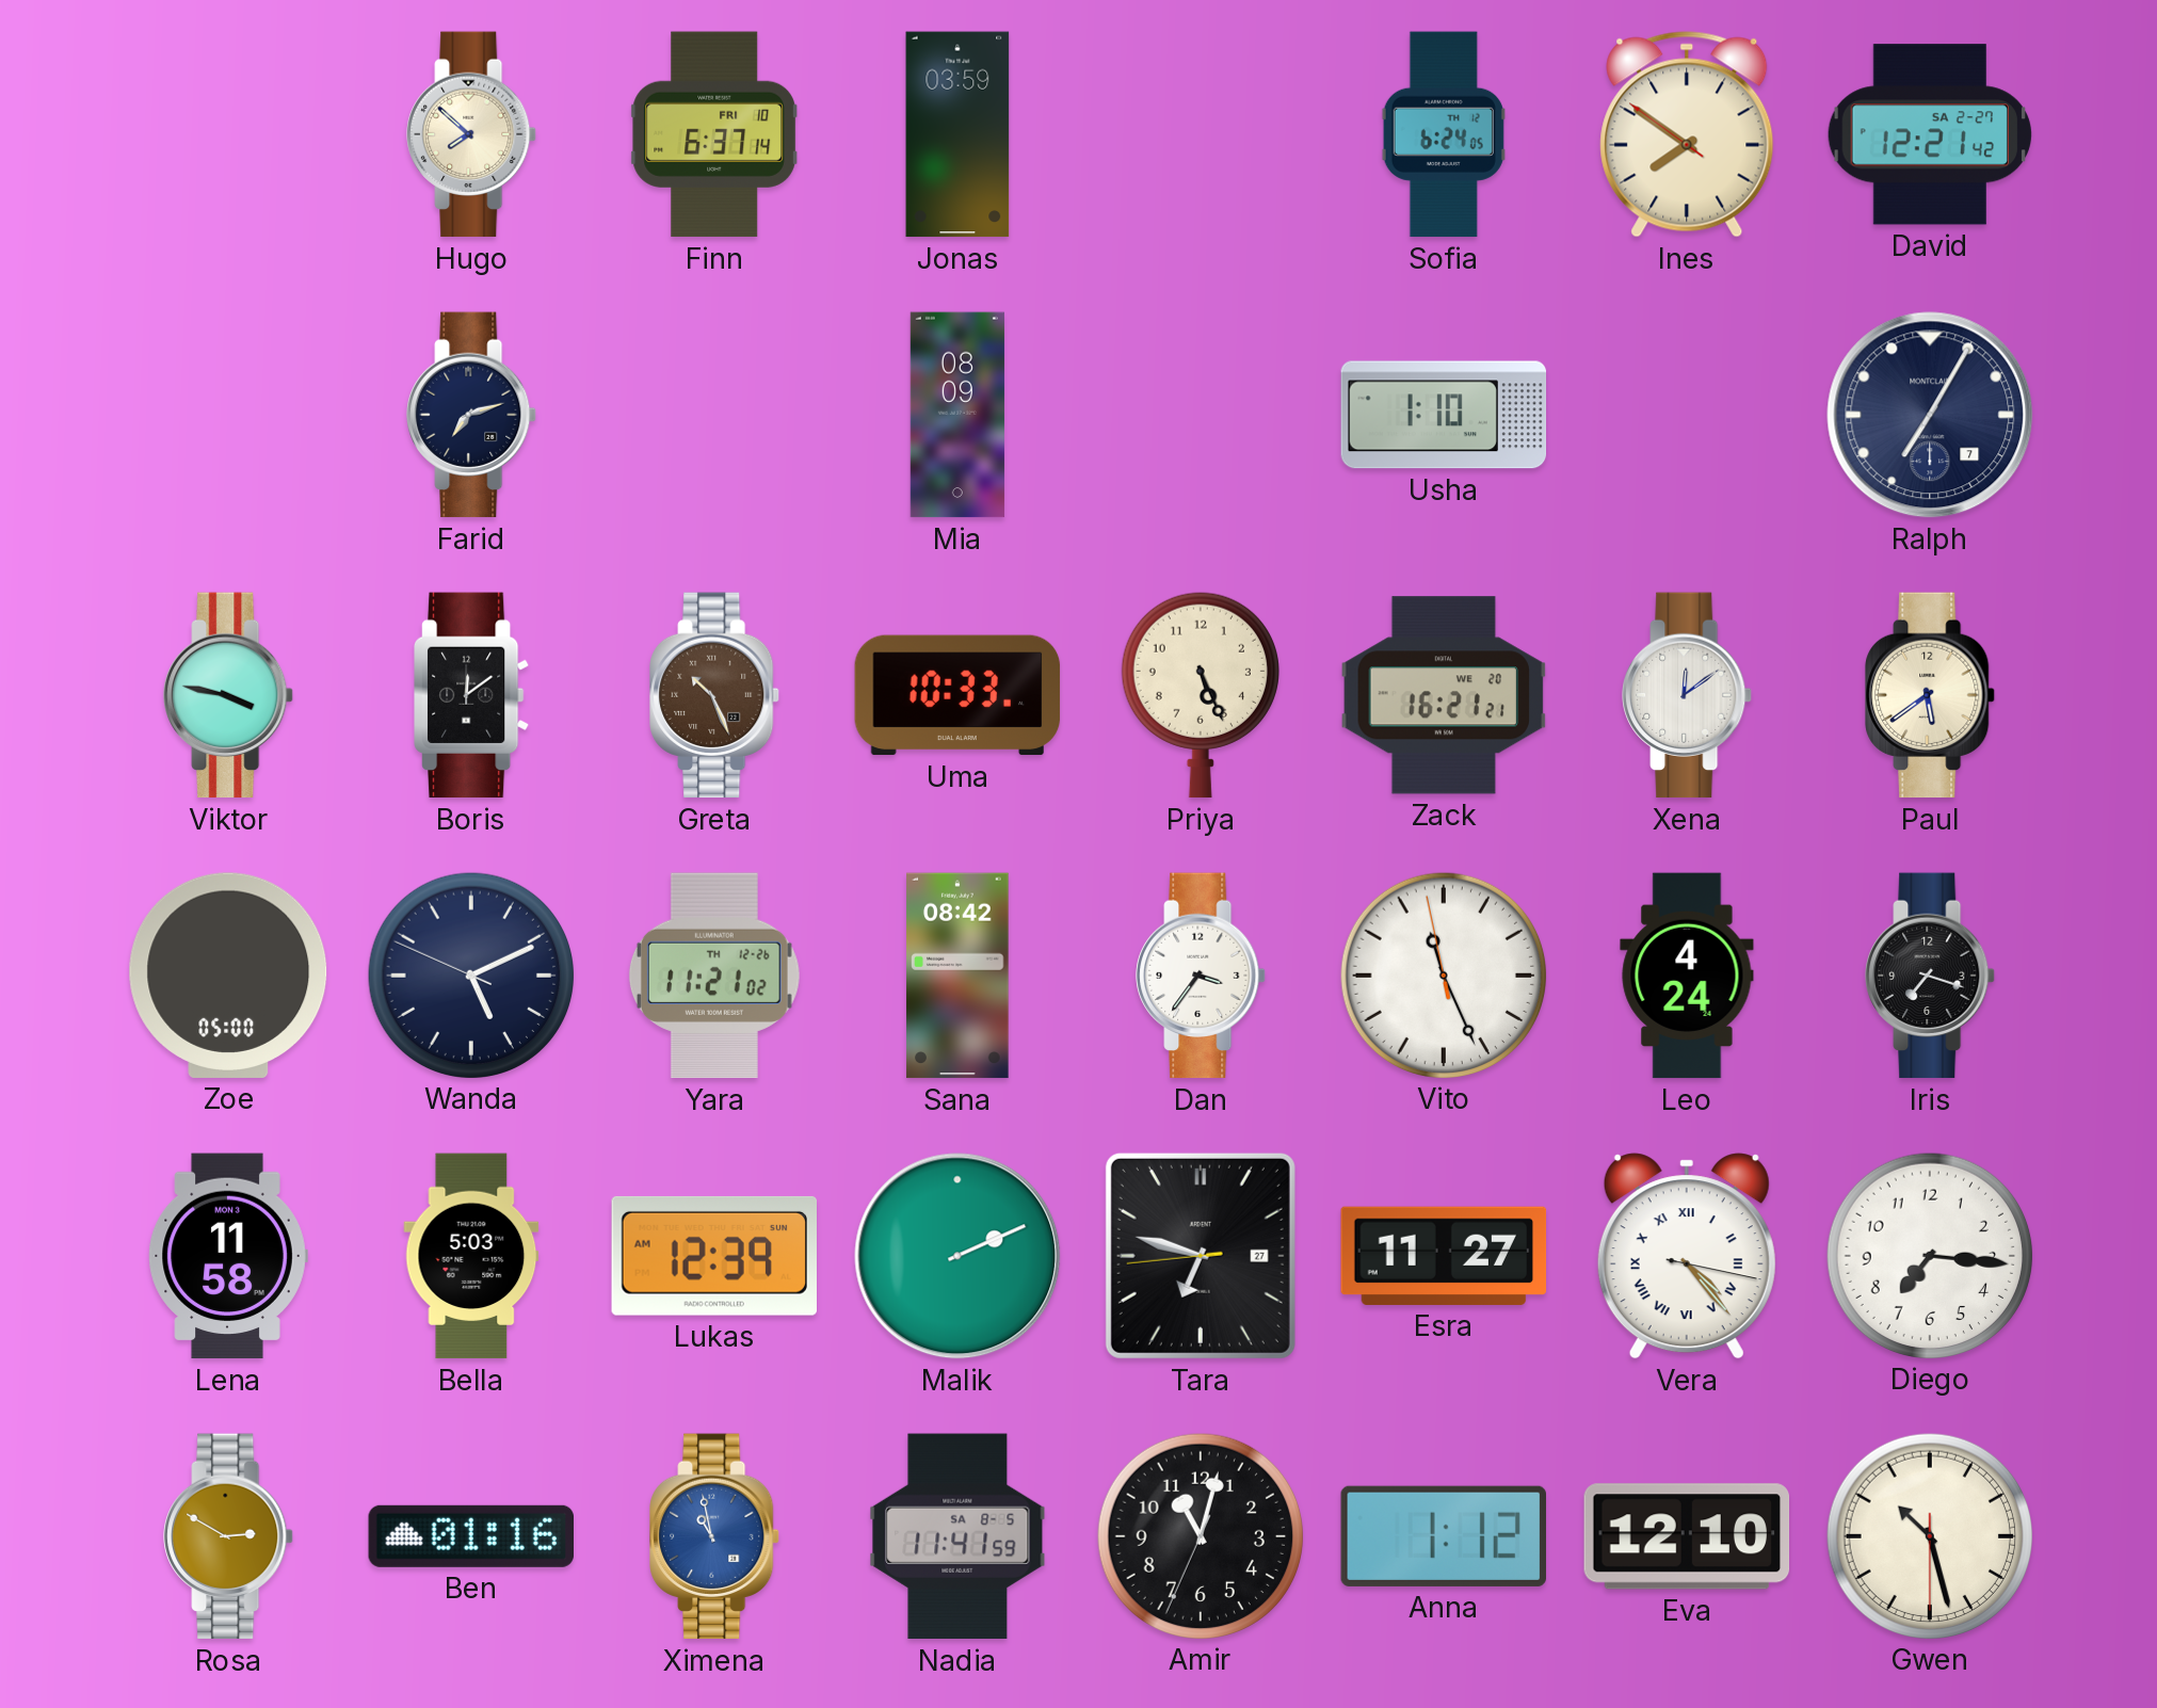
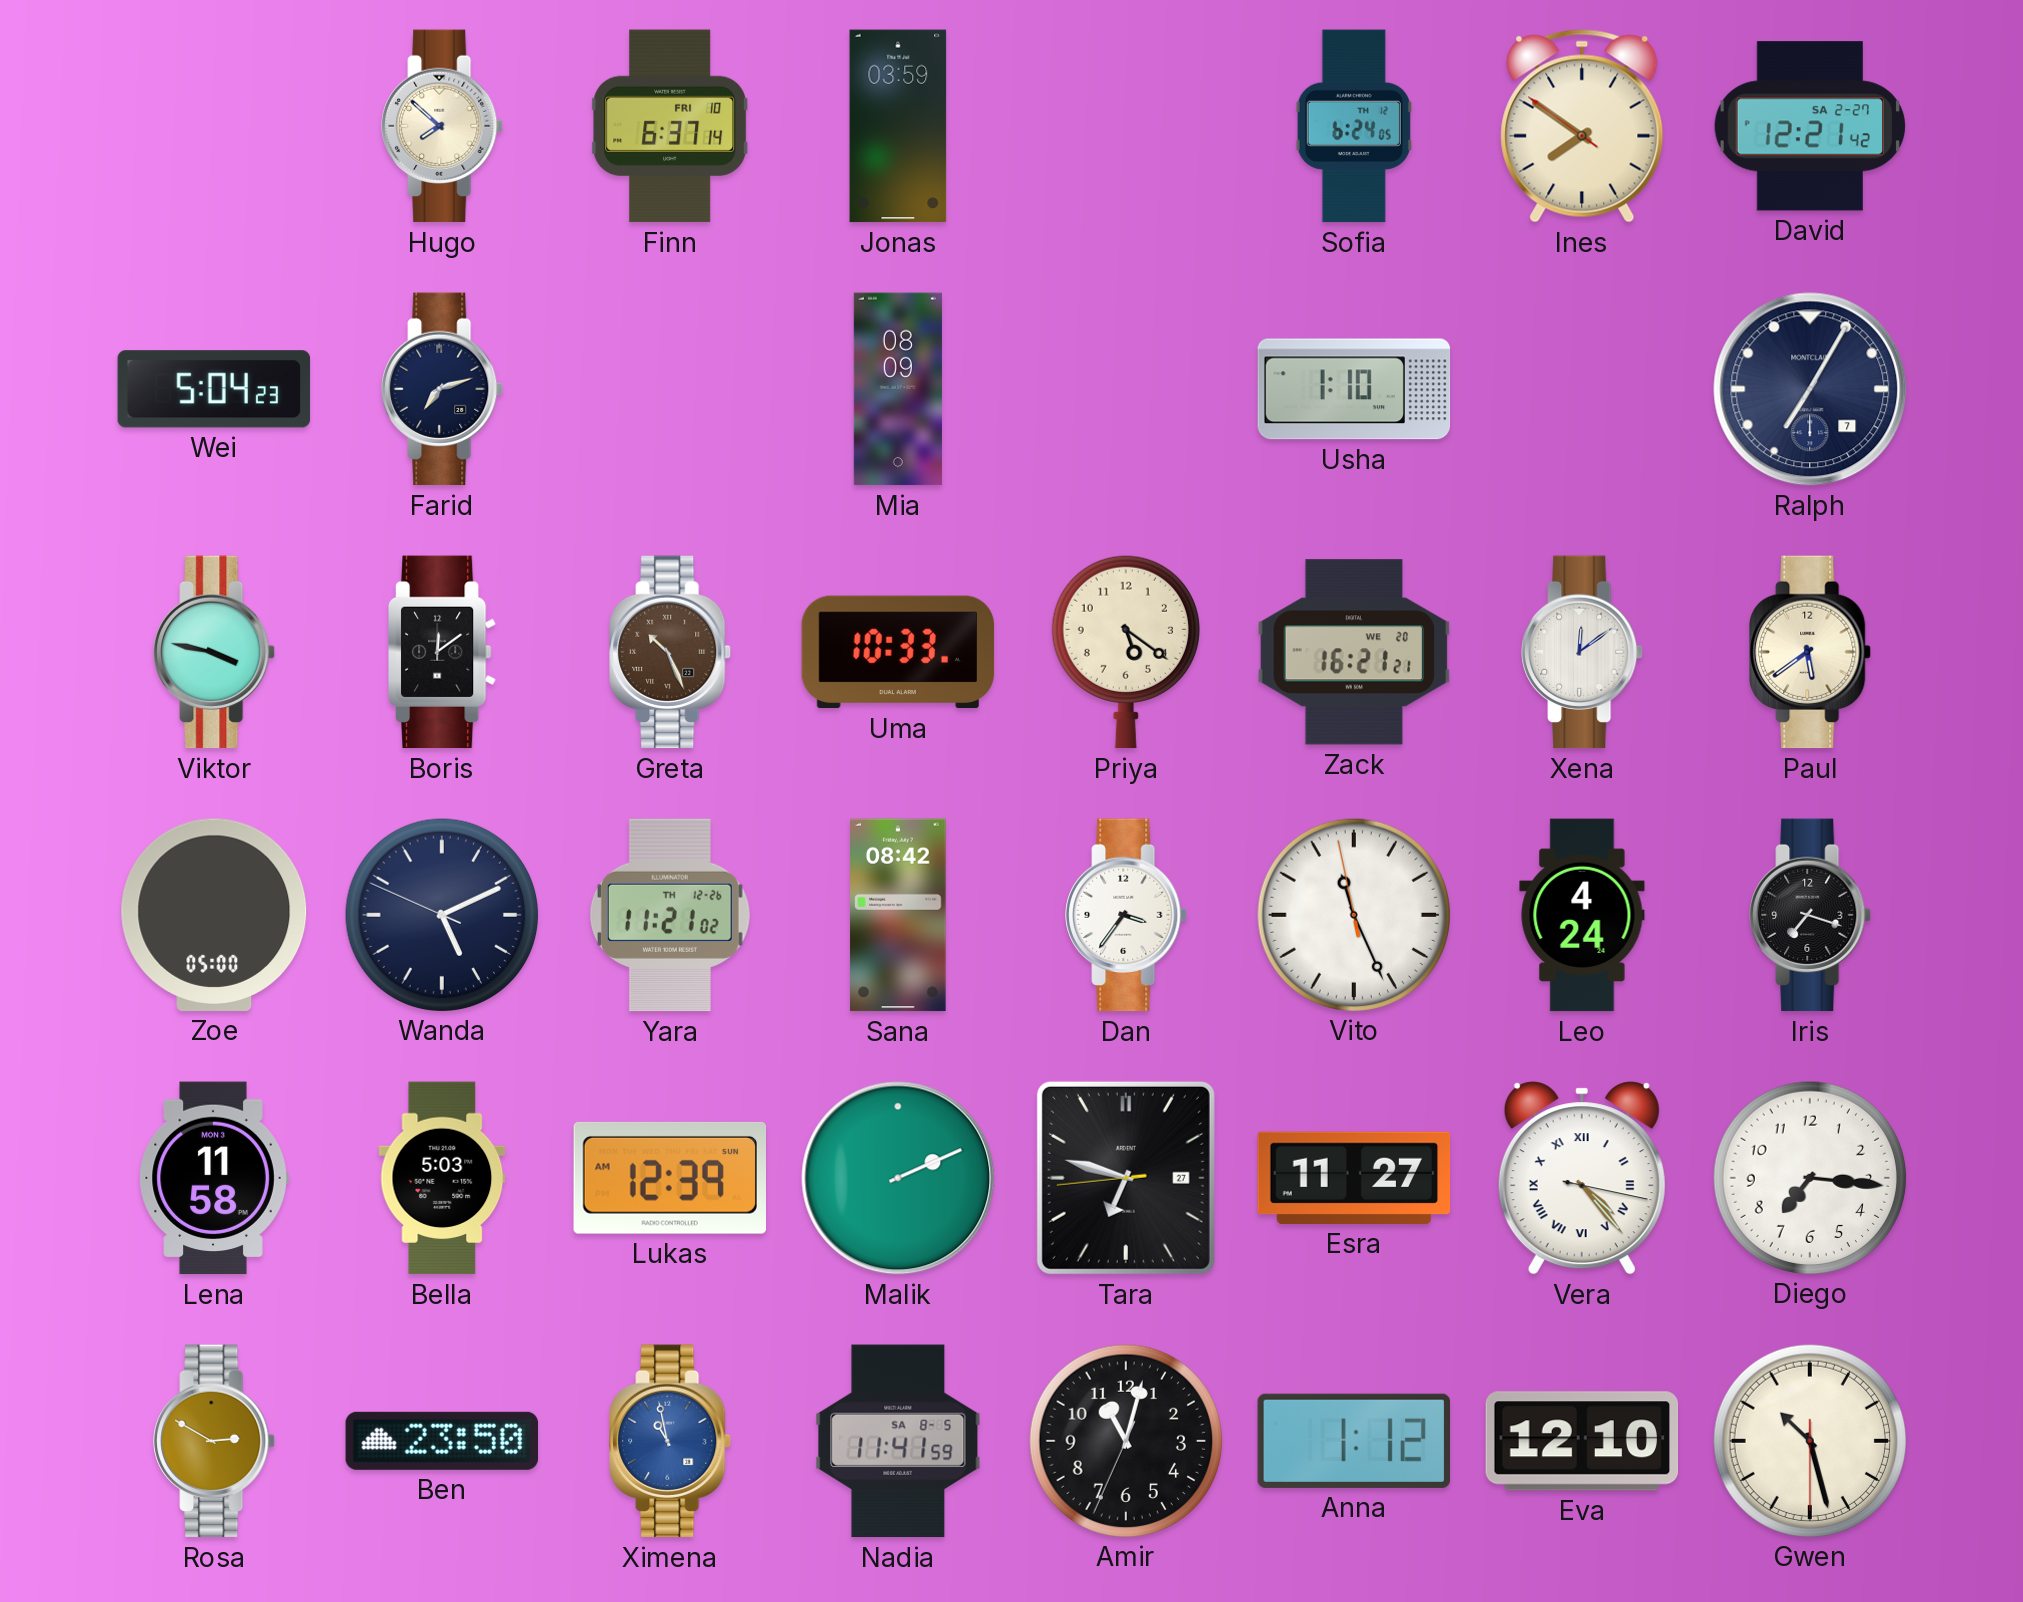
Wei: none -> 5:04
Priya: 5:26 -> 5:21
Ben: 01:16 -> 23:50
